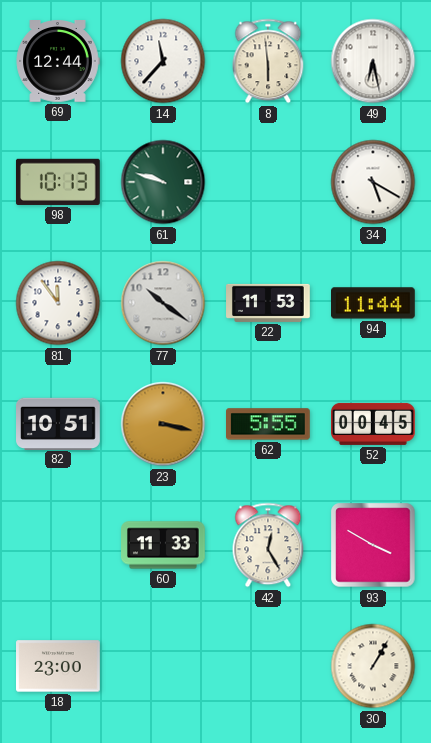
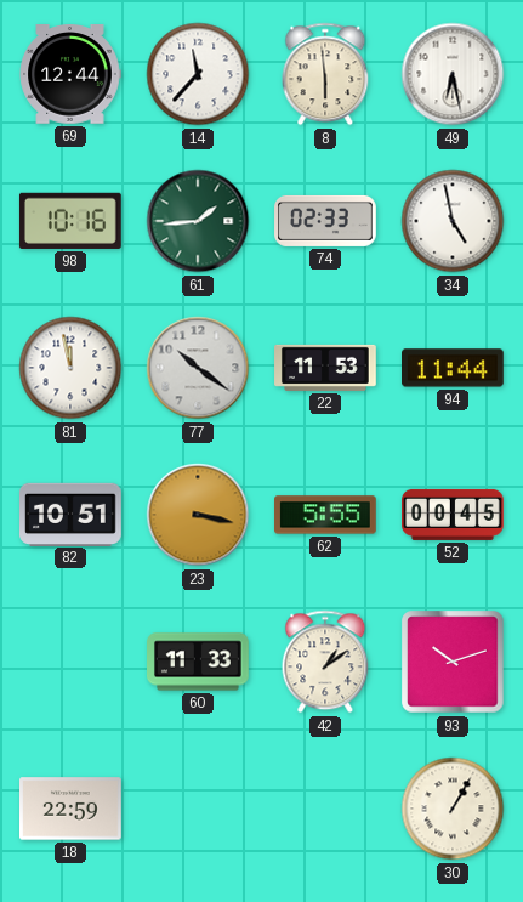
98: 10:13 -> 10:16
61: 9:48 -> 1:44
74: none -> 02:33
34: 5:20 -> 4:58
81: 11:54 -> 11:58
42: 12:25 -> 1:09
93: 3:50 -> 10:12
18: 23:00 -> 22:59
